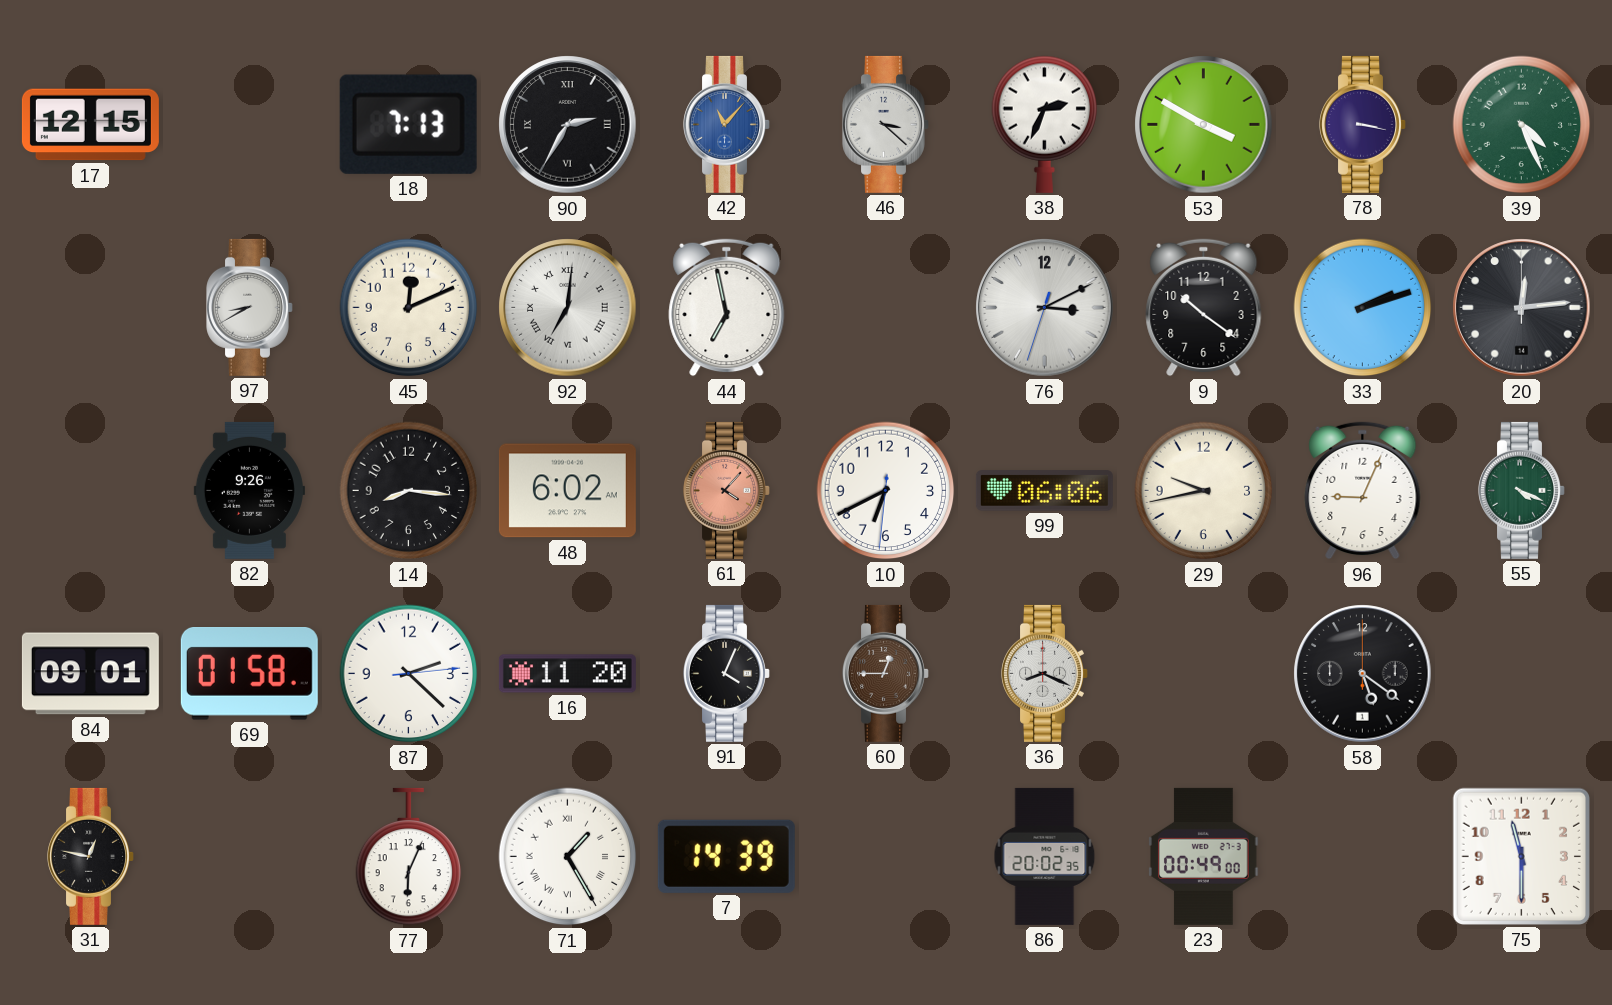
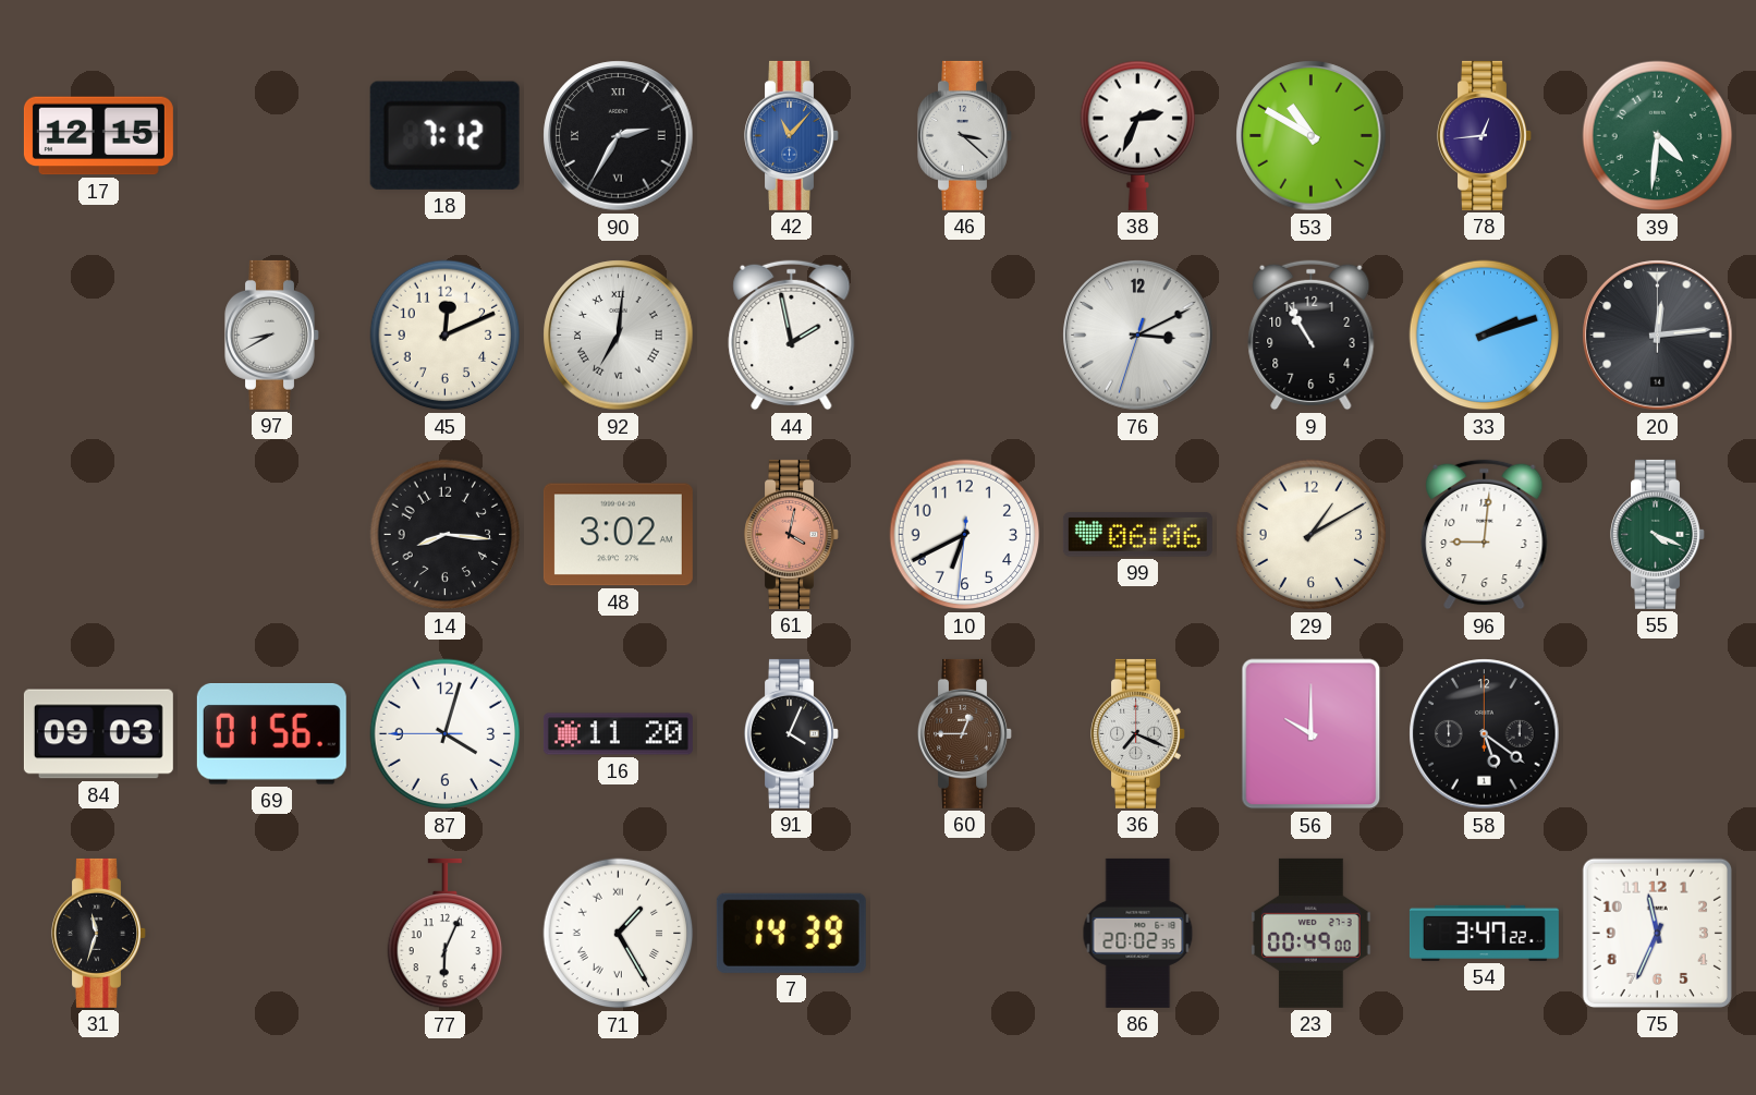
18: 7:13 -> 7:12
53: 3:50 -> 10:50
78: 3:17 -> 12:44
39: 4:26 -> 4:31
44: 6:58 -> 1:58
9: 10:21 -> 10:55
82: 9:26 -> none
48: 6:02 -> 3:02
61: 4:07 -> 4:02
29: 9:43 -> 1:10
96: 9:04 -> 9:01
84: 09:01 -> 09:03
69: 01:58 -> 01:56
87: 2:22 -> 4:02
36: 8:19 -> 7:19
56: none -> 10:00
31: 12:47 -> 11:33
54: none -> 3:47
75: 11:30 -> 11:34
